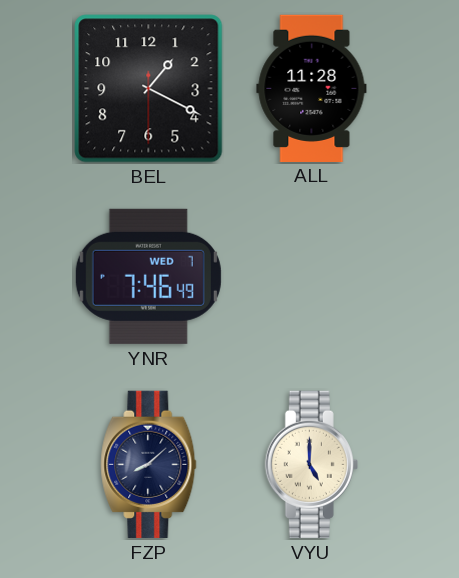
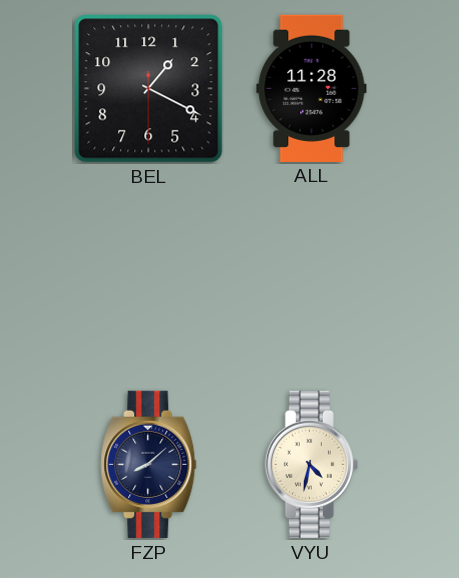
YNR: 7:46 -> none
VYU: 5:00 -> 4:32
